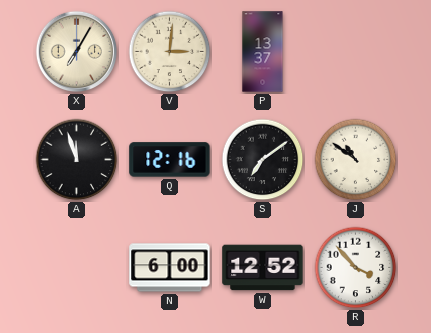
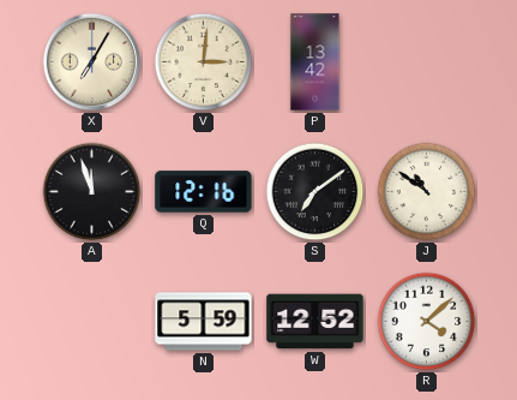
P: 13:37 -> 13:42
N: 6:00 -> 5:59
R: 3:53 -> 4:08
